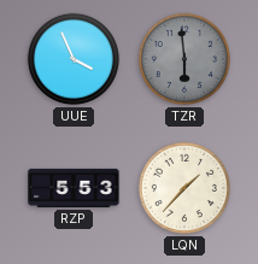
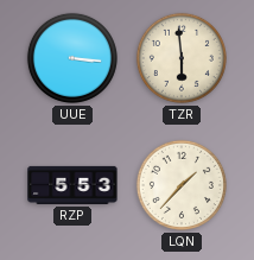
UUE: 3:56 -> 3:16
TZR dial: grey -> cream
